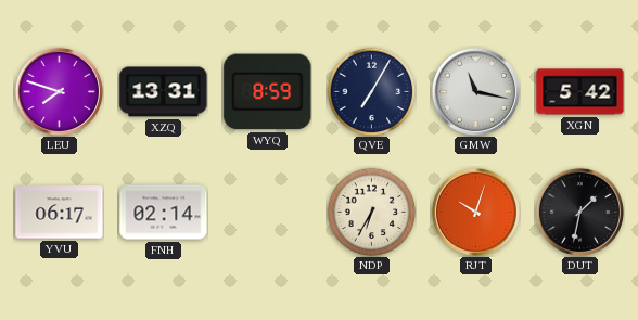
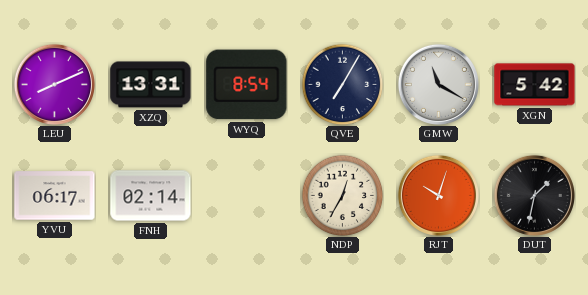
LEU: 7:48 -> 8:11
WYQ: 8:59 -> 8:54
GMW: 11:17 -> 11:20
NDP: 6:35 -> 12:35
